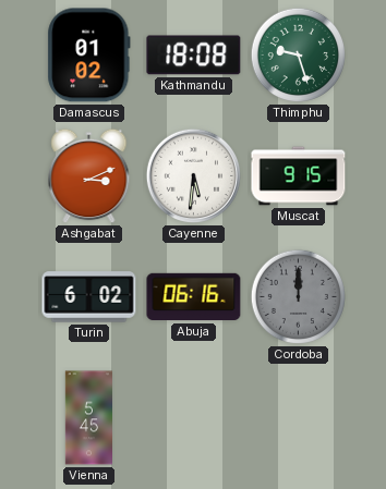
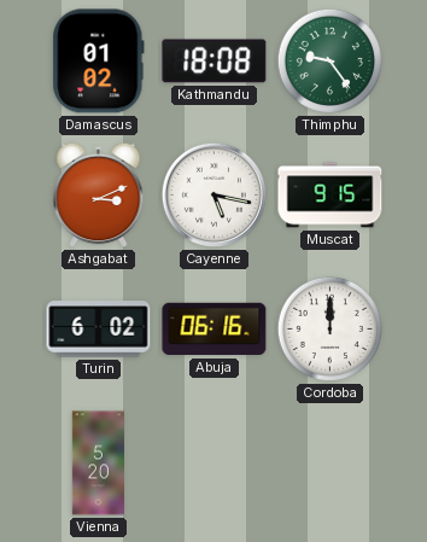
Thimphu: 9:27 -> 9:24
Cayenne: 5:31 -> 5:17
Cordoba dial: grey -> white
Vienna: 5:45 -> 5:20
